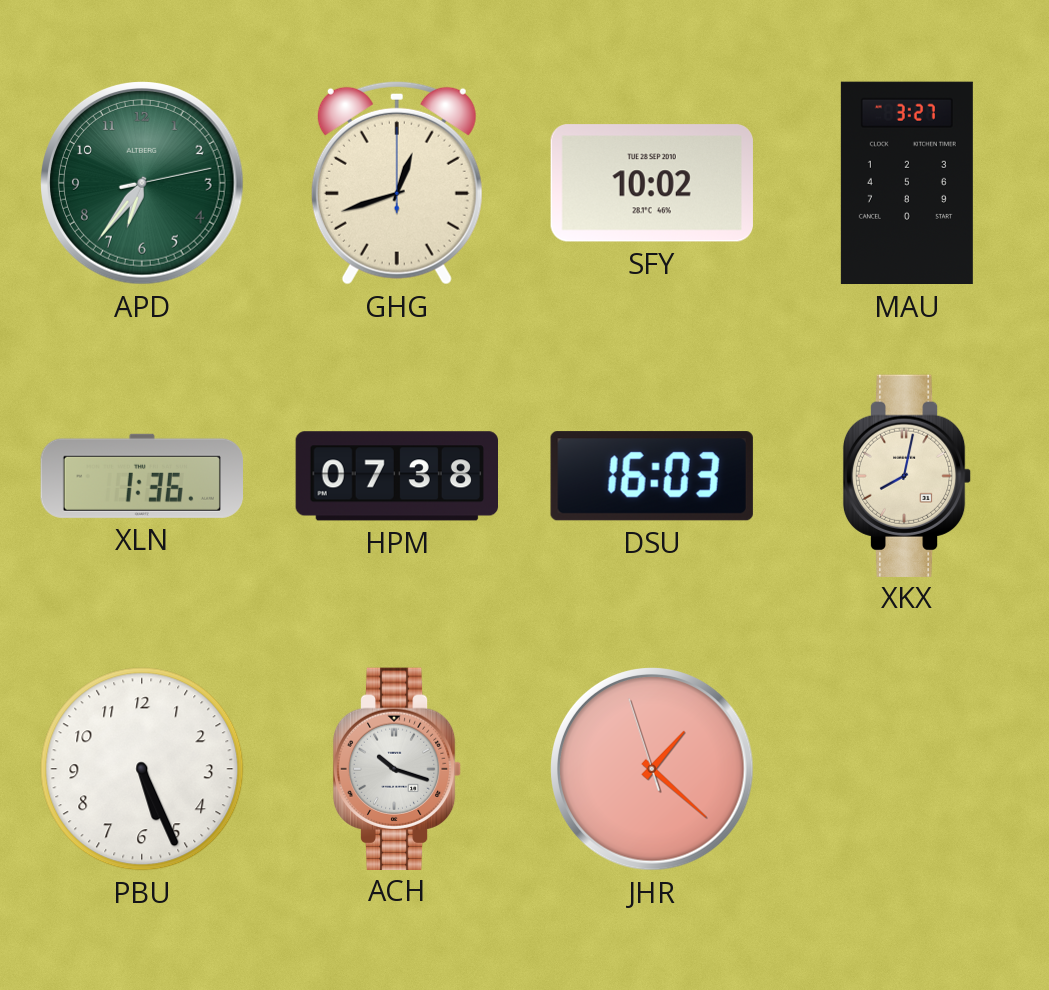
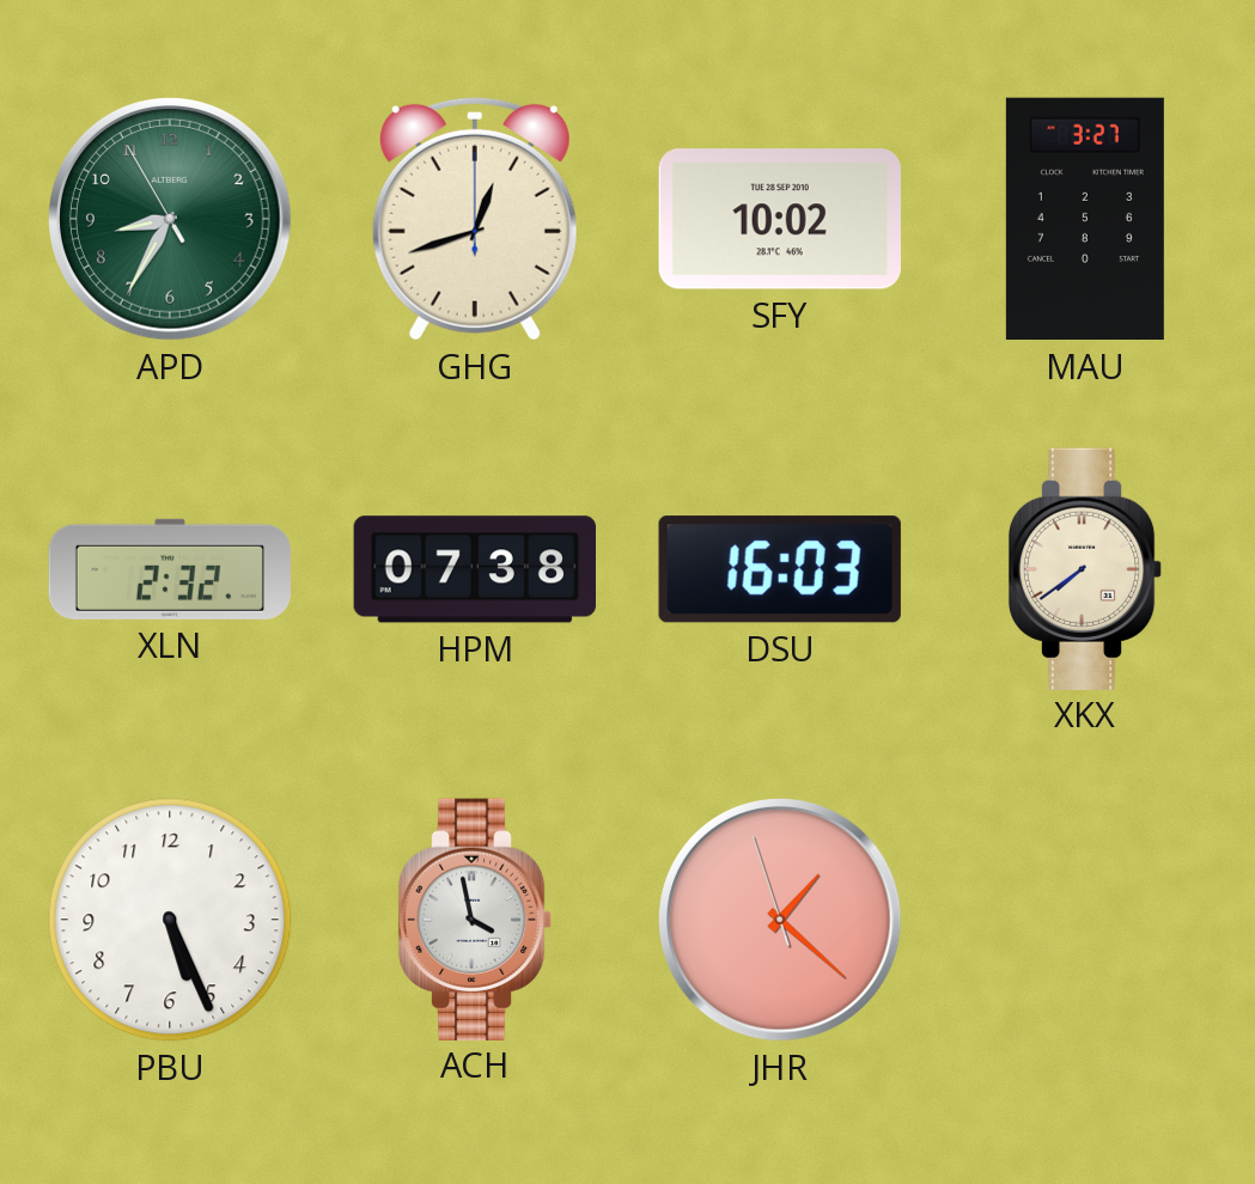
APD: 6:36 -> 8:34
XLN: 1:36 -> 2:32
XKX: 8:02 -> 7:39
ACH: 10:18 -> 3:58
